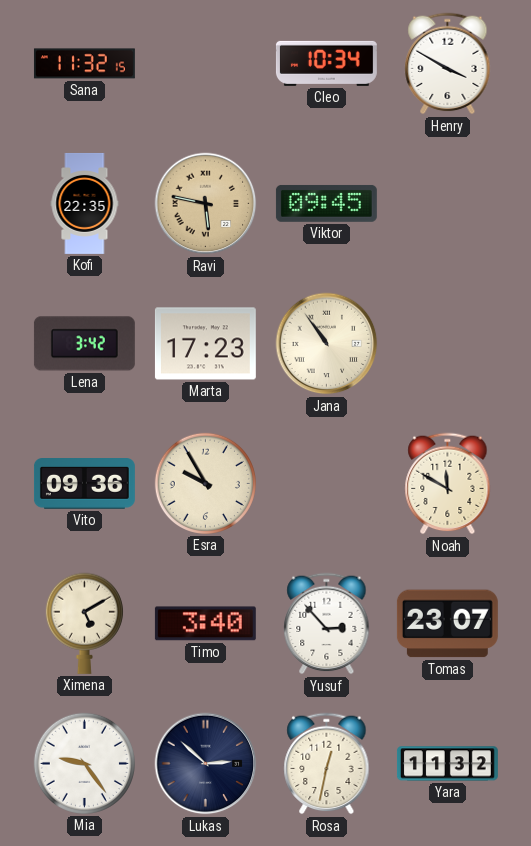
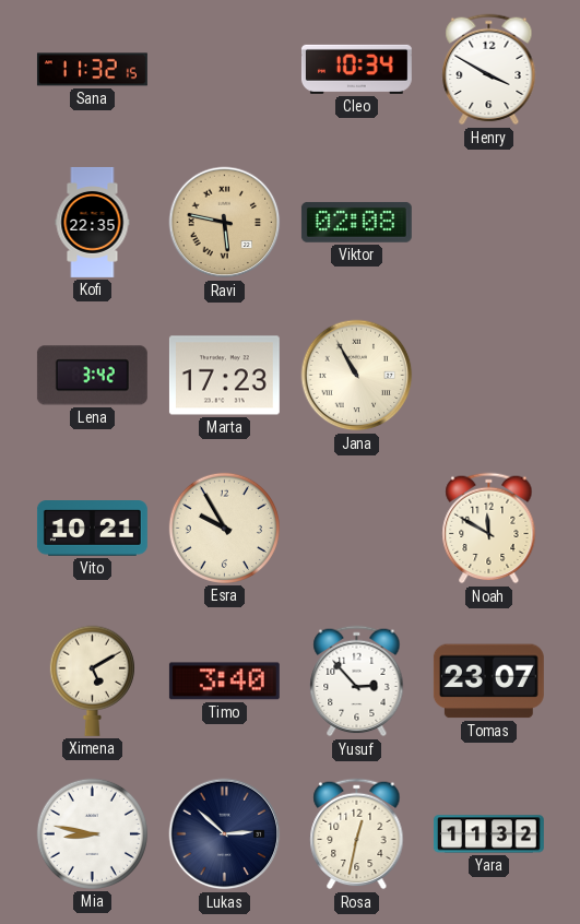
Viktor: 09:45 -> 02:08
Jana: 10:54 -> 10:55
Vito: 09:36 -> 10:21
Mia: 9:24 -> 8:47
